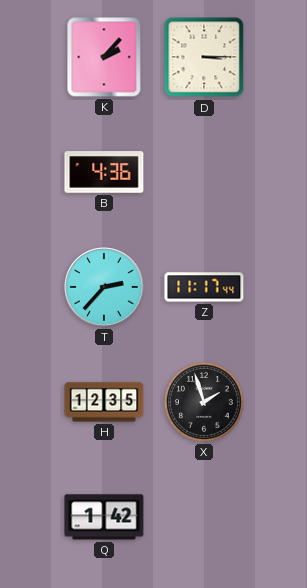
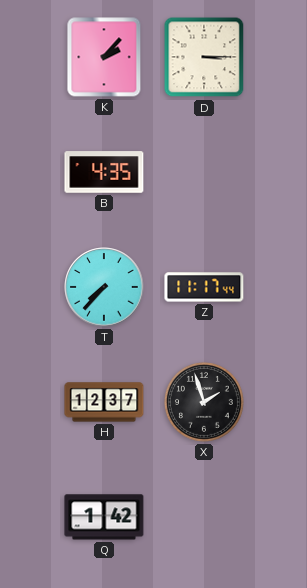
B: 4:36 -> 4:35
T: 2:37 -> 7:37
H: 12:35 -> 12:37
